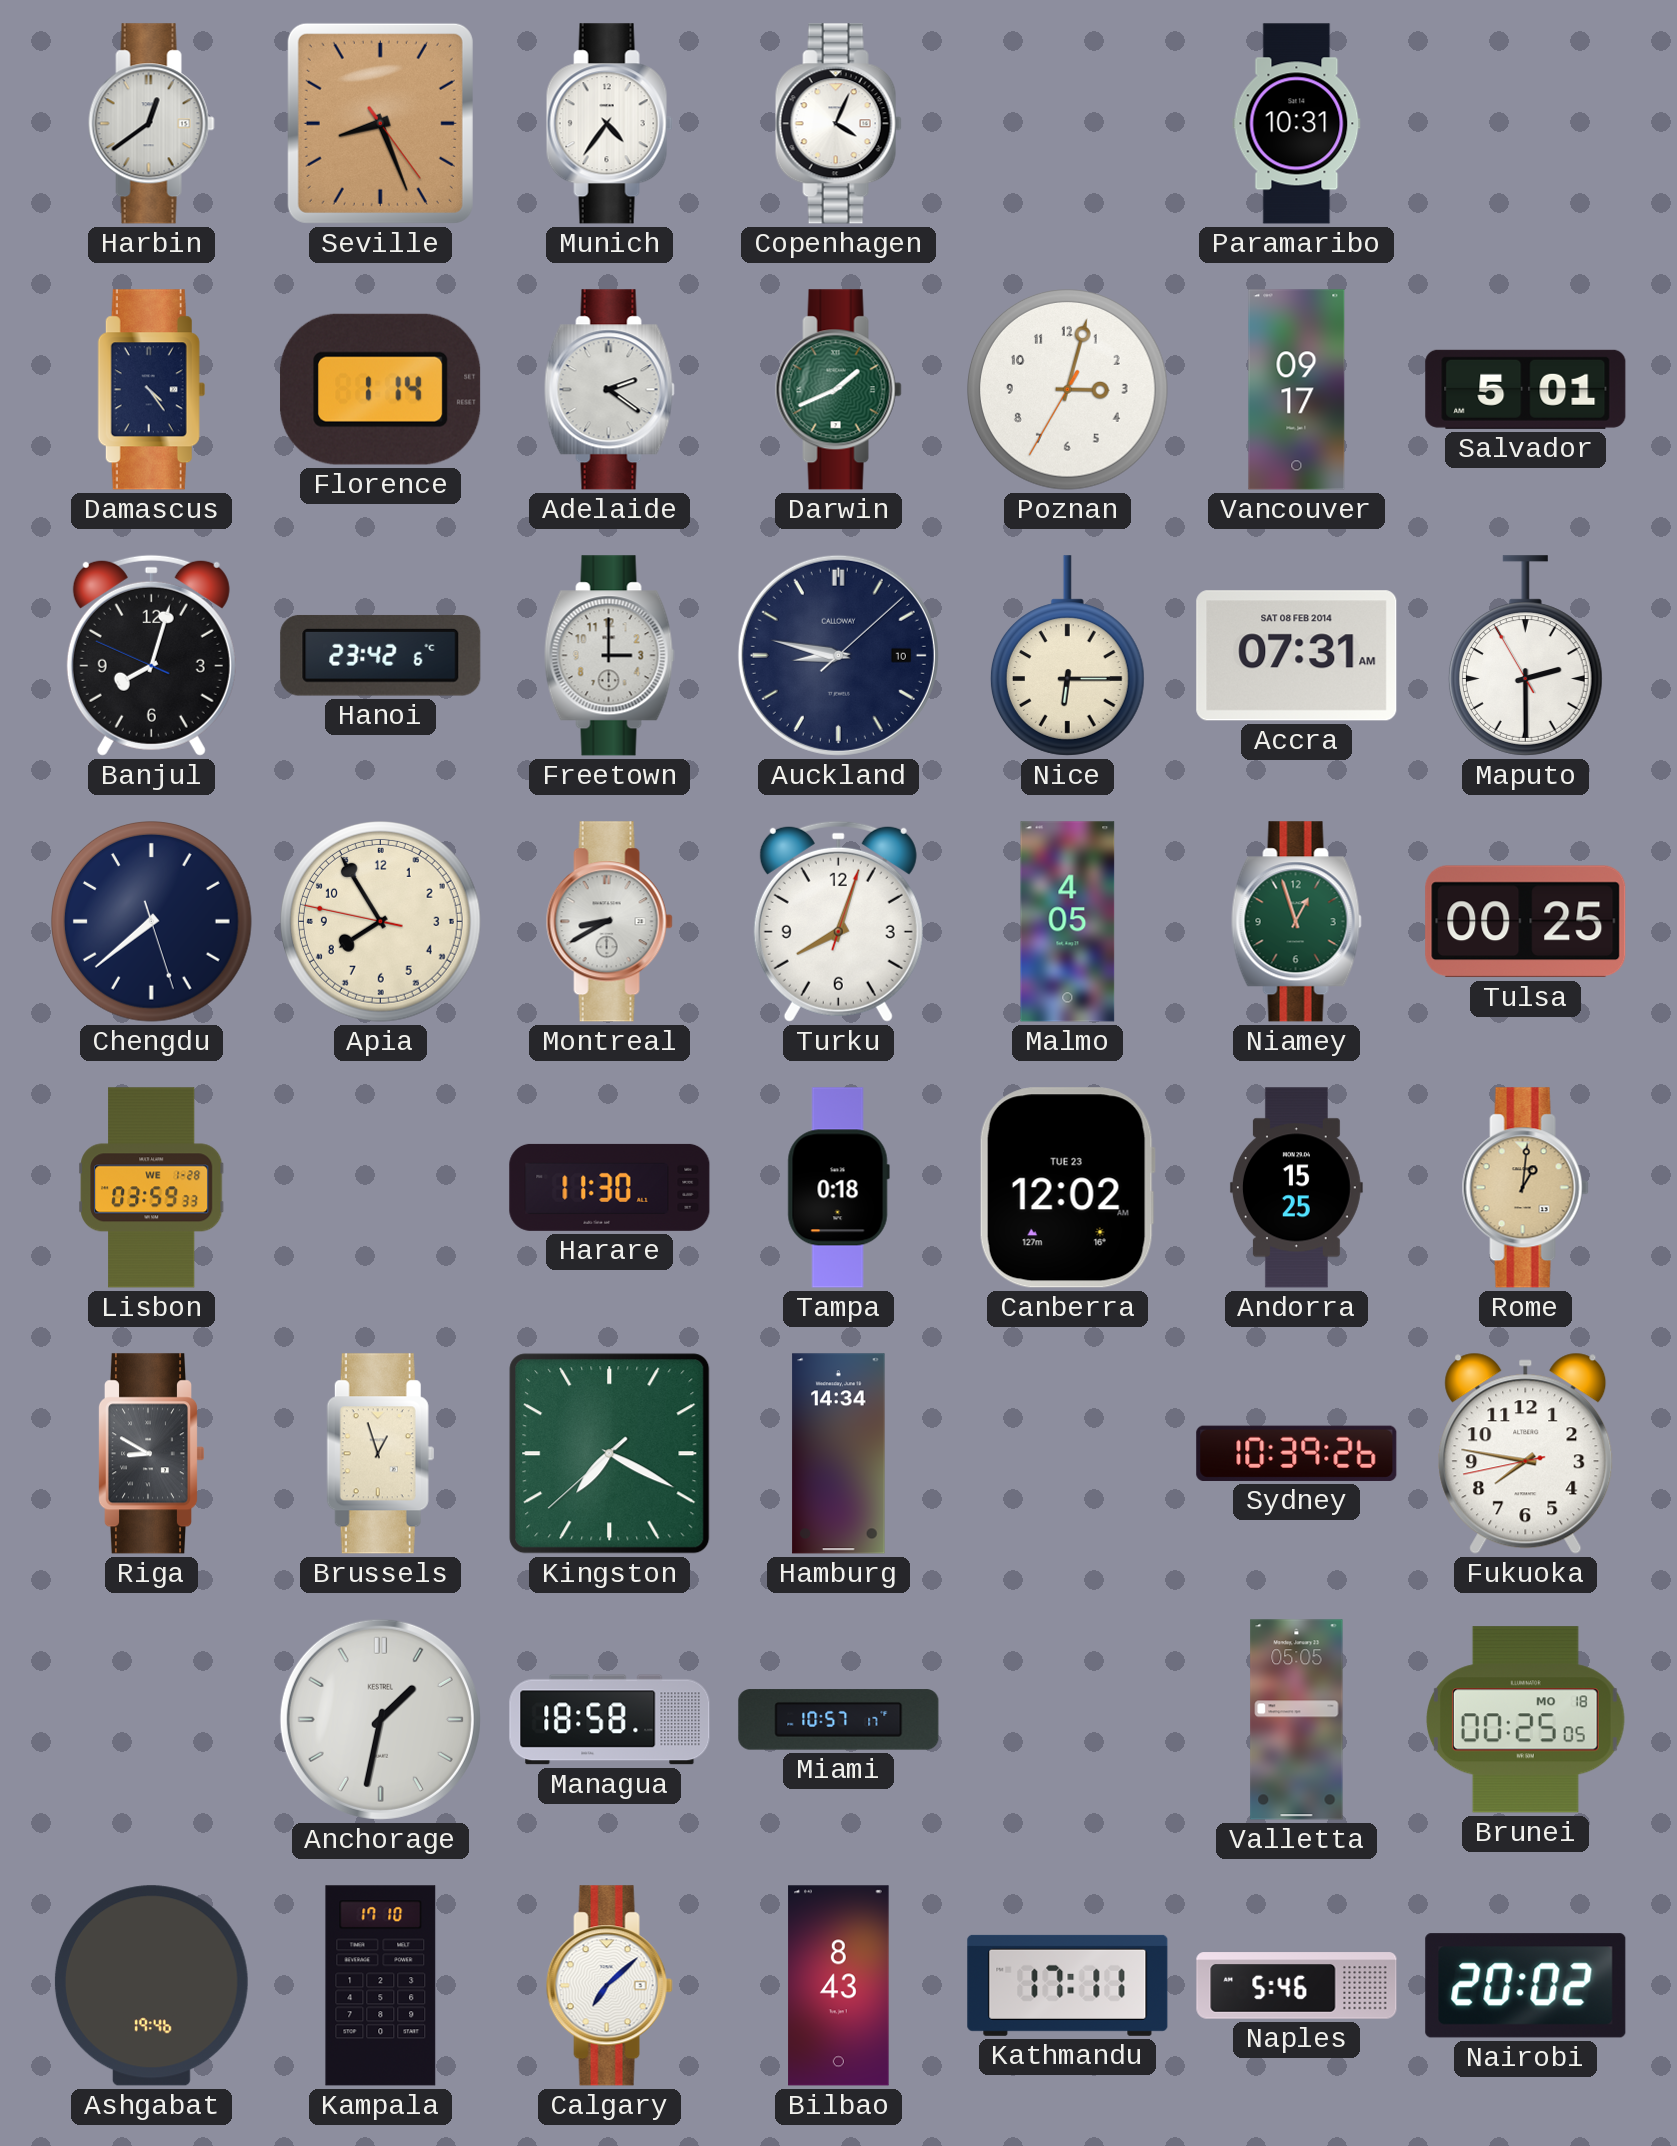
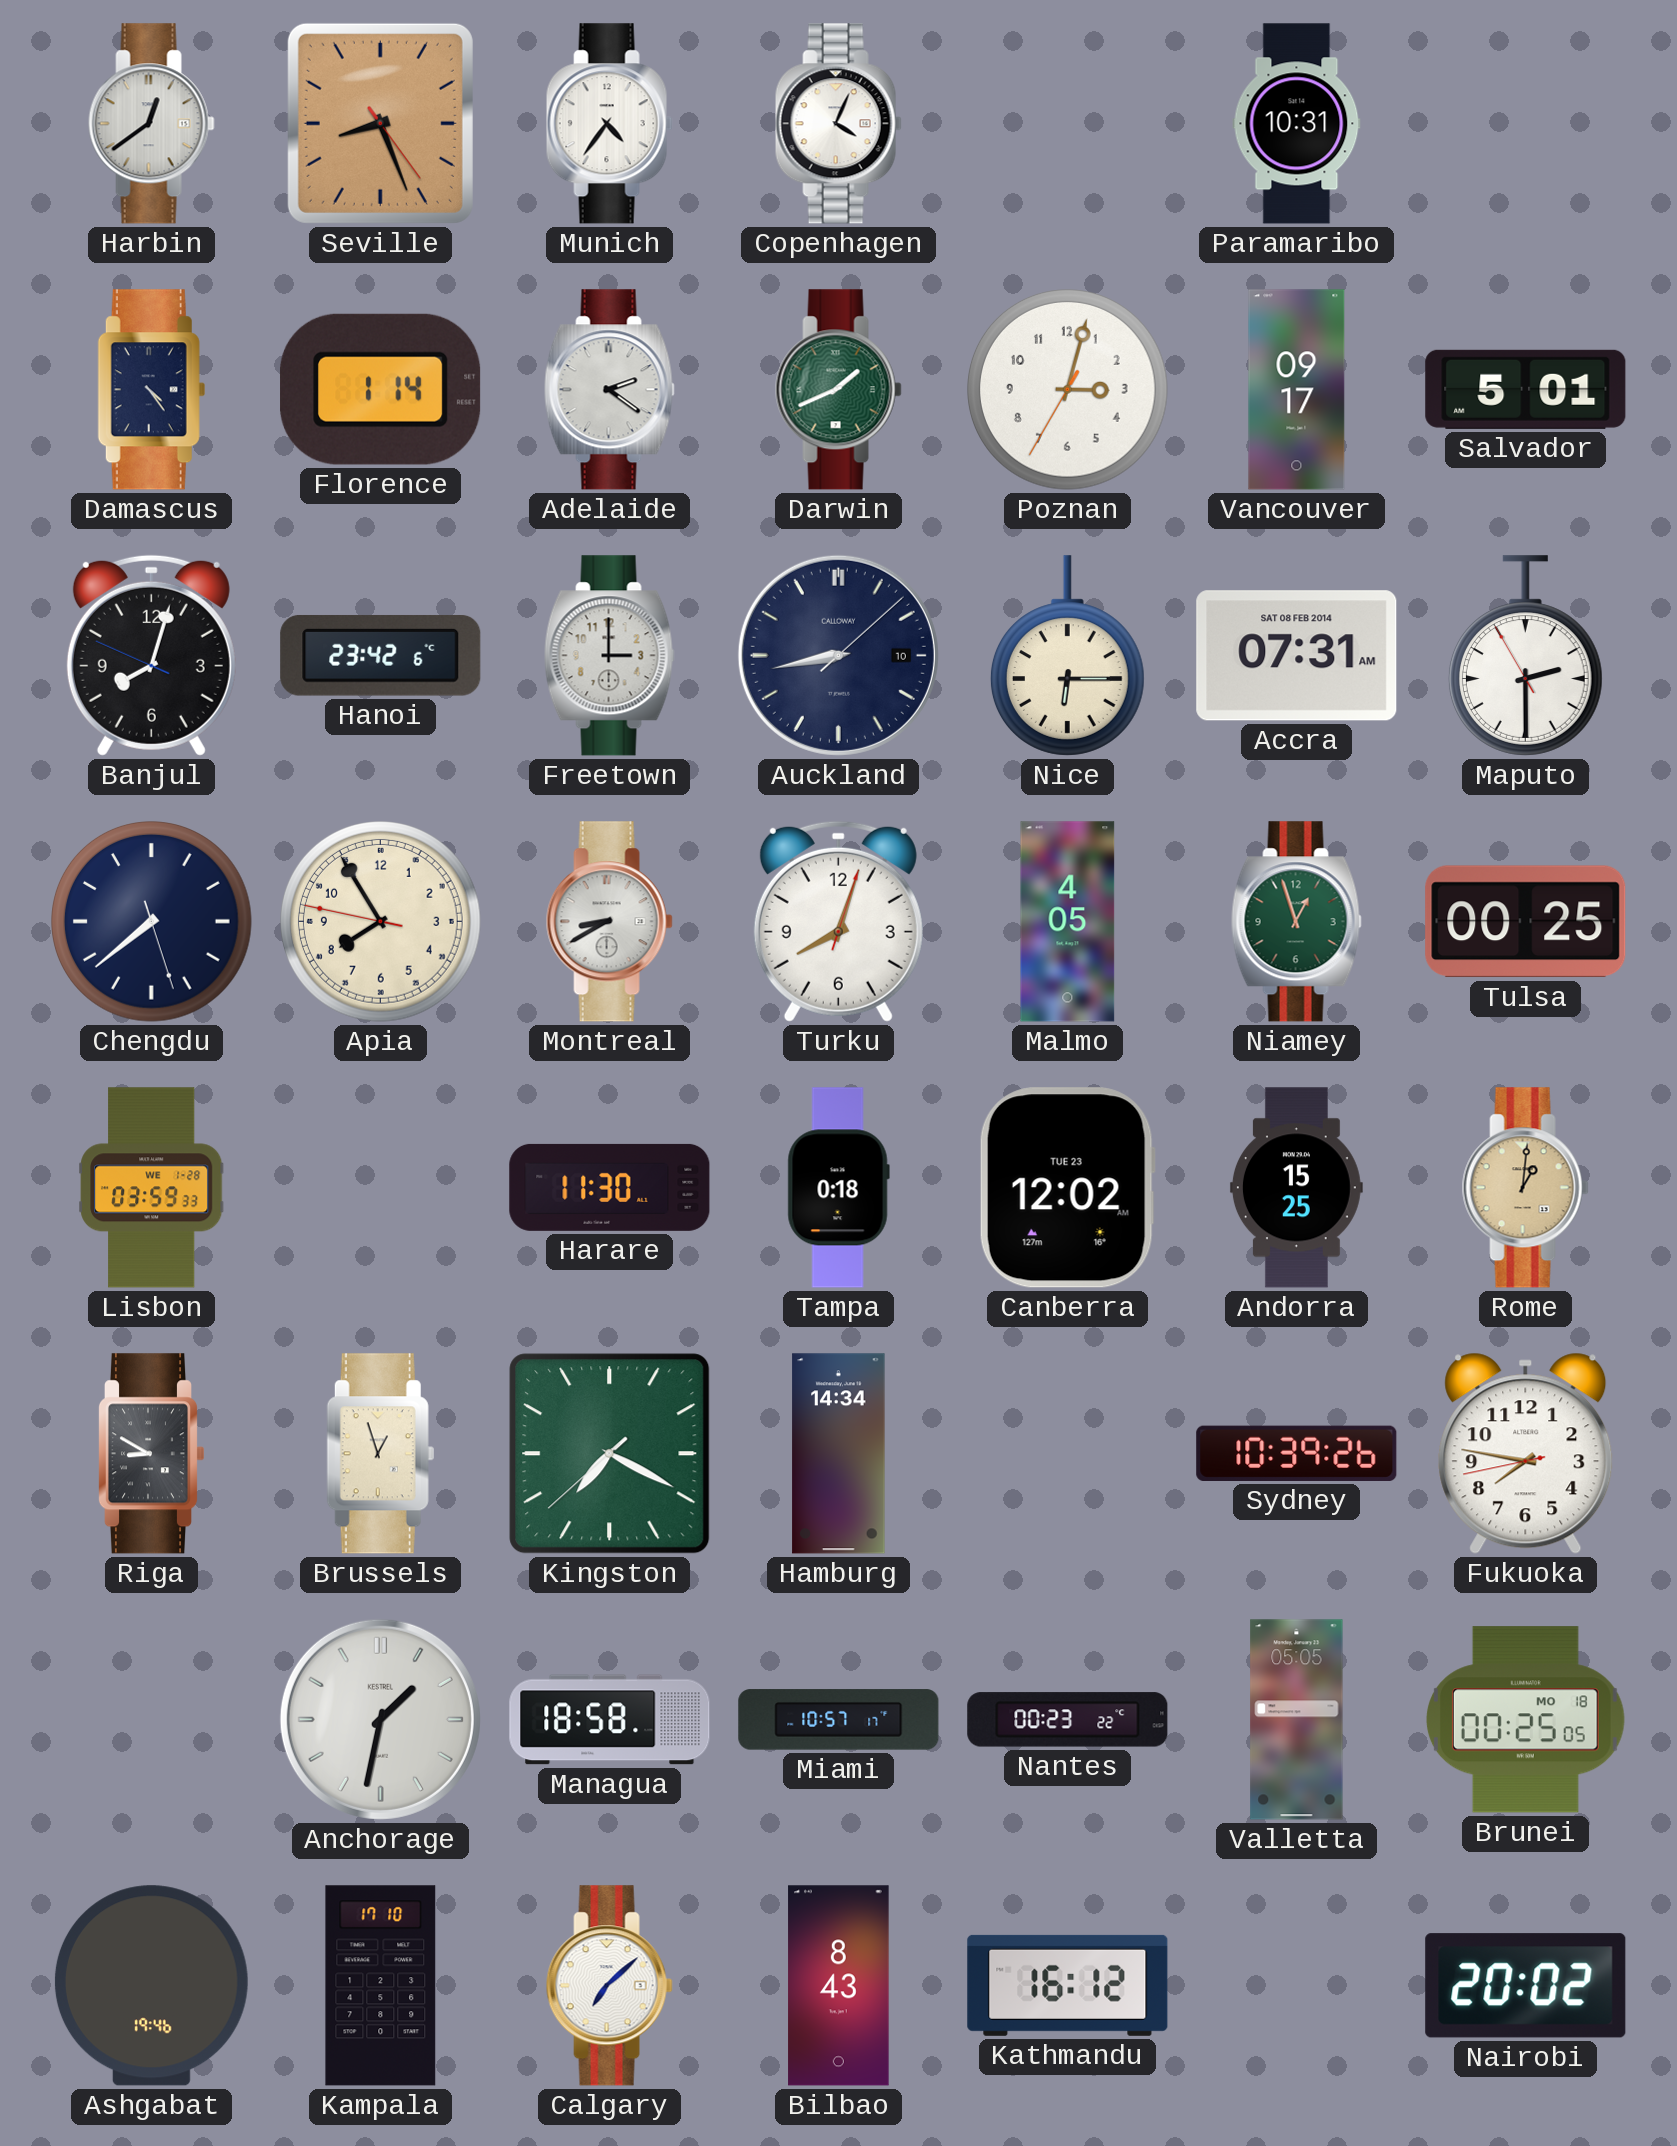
Auckland: 8:47 -> 8:43
Nantes: none -> 00:23
Kathmandu: 17:11 -> 16:12
Naples: 5:46 -> none
